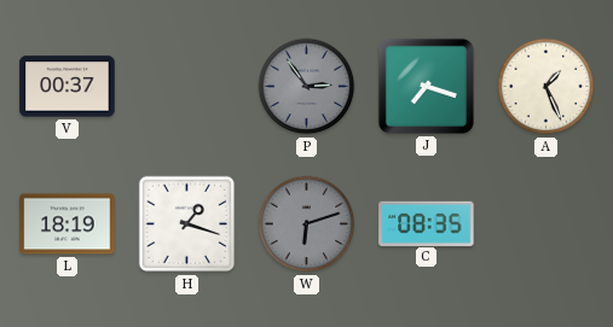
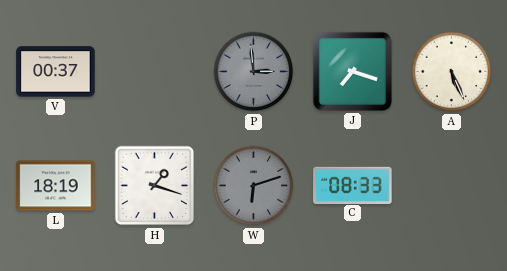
P: 2:54 -> 2:59
A: 1:26 -> 5:26
C: 08:35 -> 08:33
